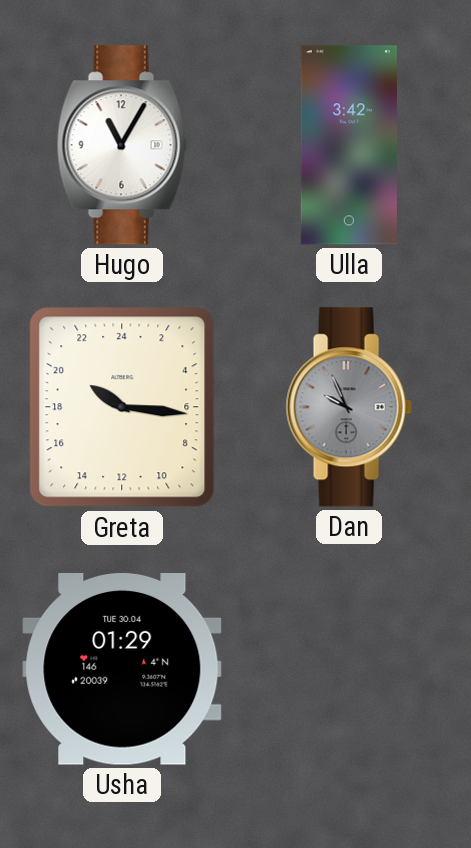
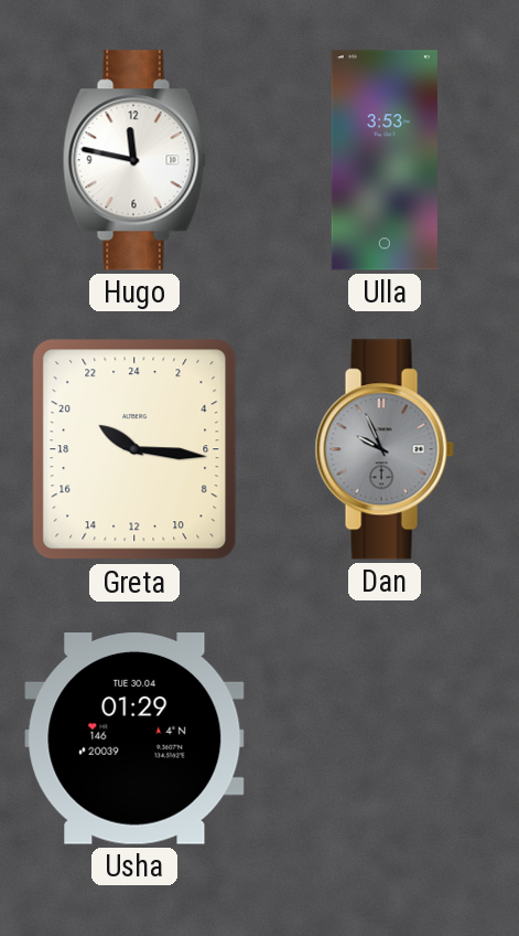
Hugo: 11:05 -> 11:47
Ulla: 3:42 -> 3:53
